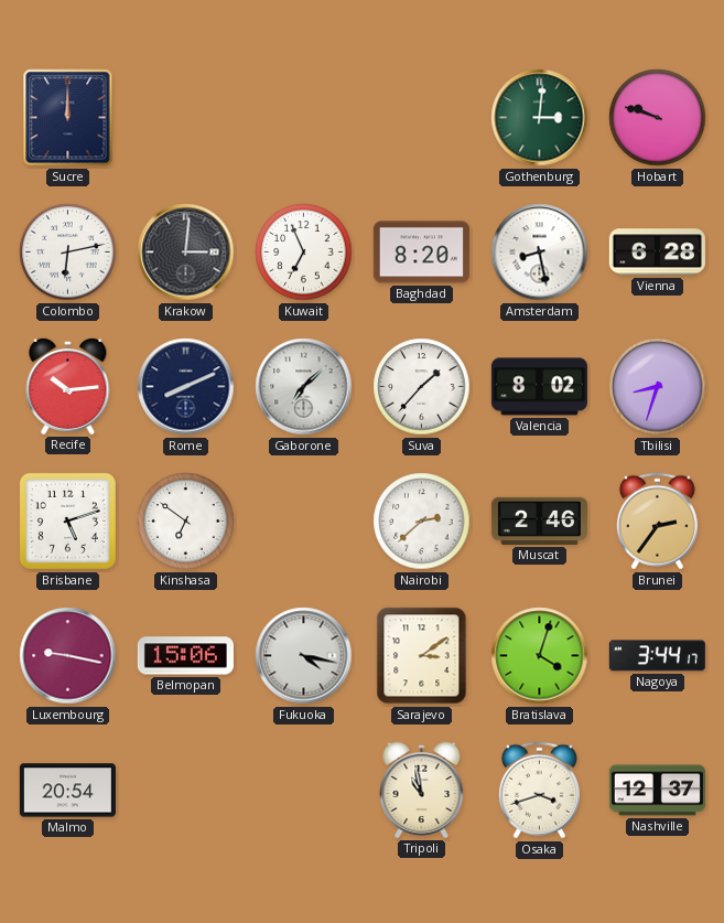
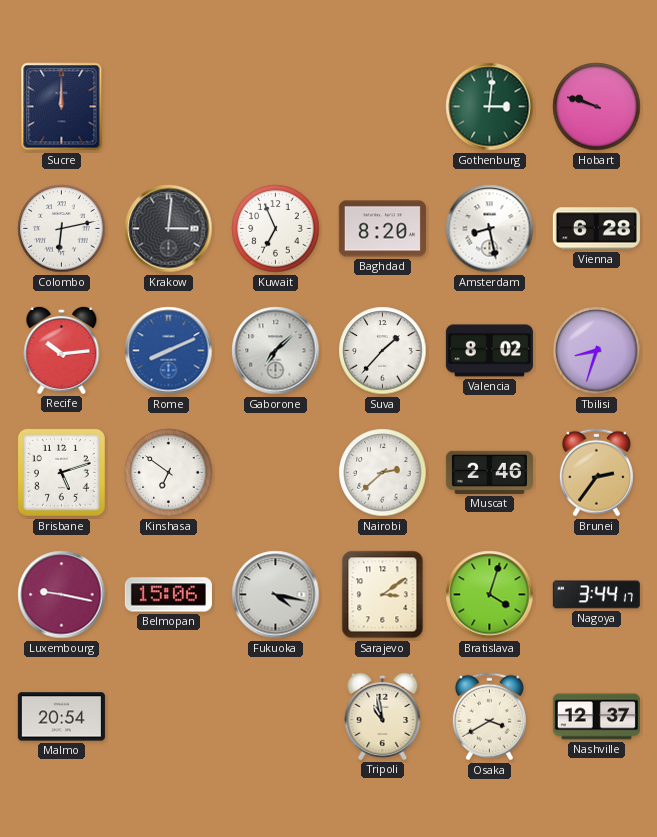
Rome dial: navy -> blue
Osaka: 3:42 -> 3:40
